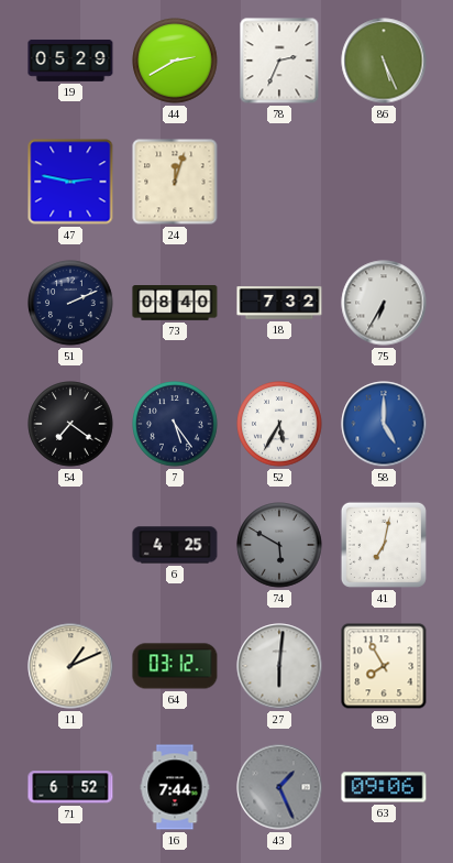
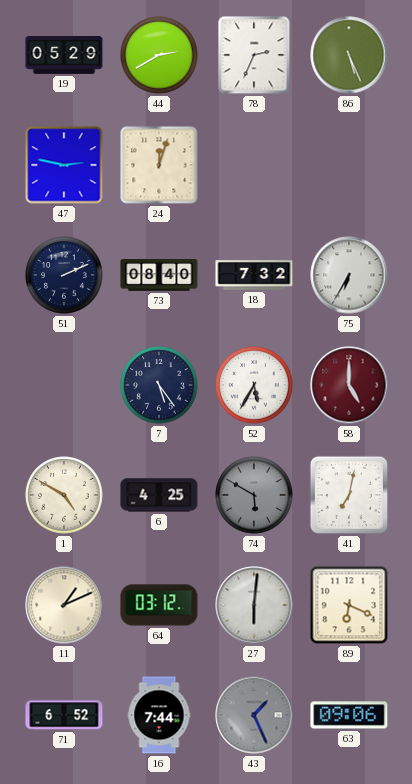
54: 7:21 -> none
58 dial: blue -> burgundy
1: none -> 4:50
89: 7:55 -> 6:19
